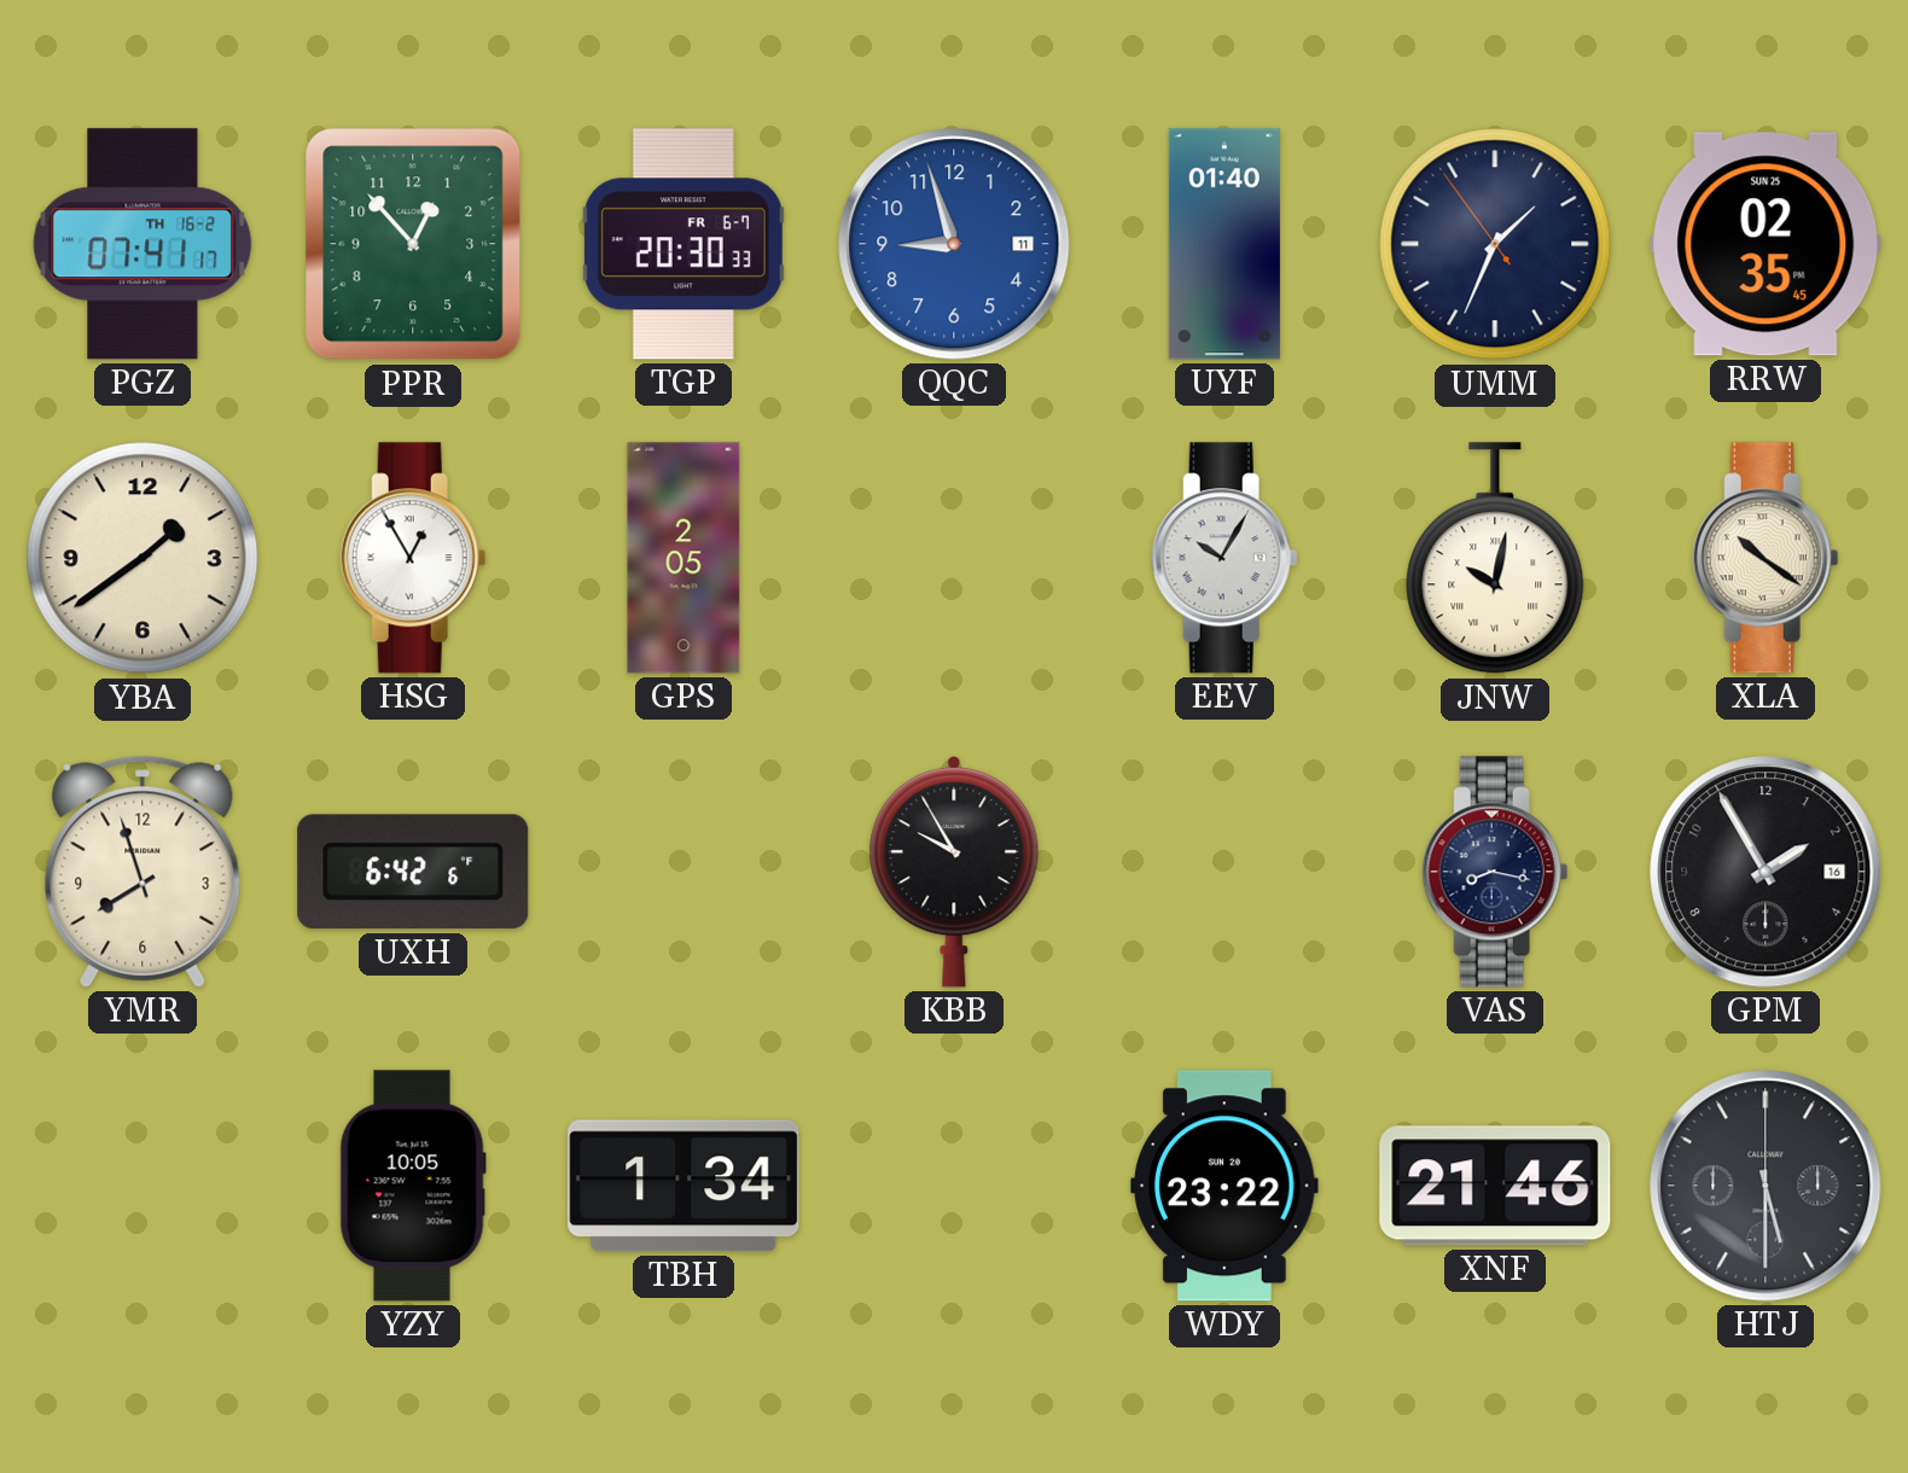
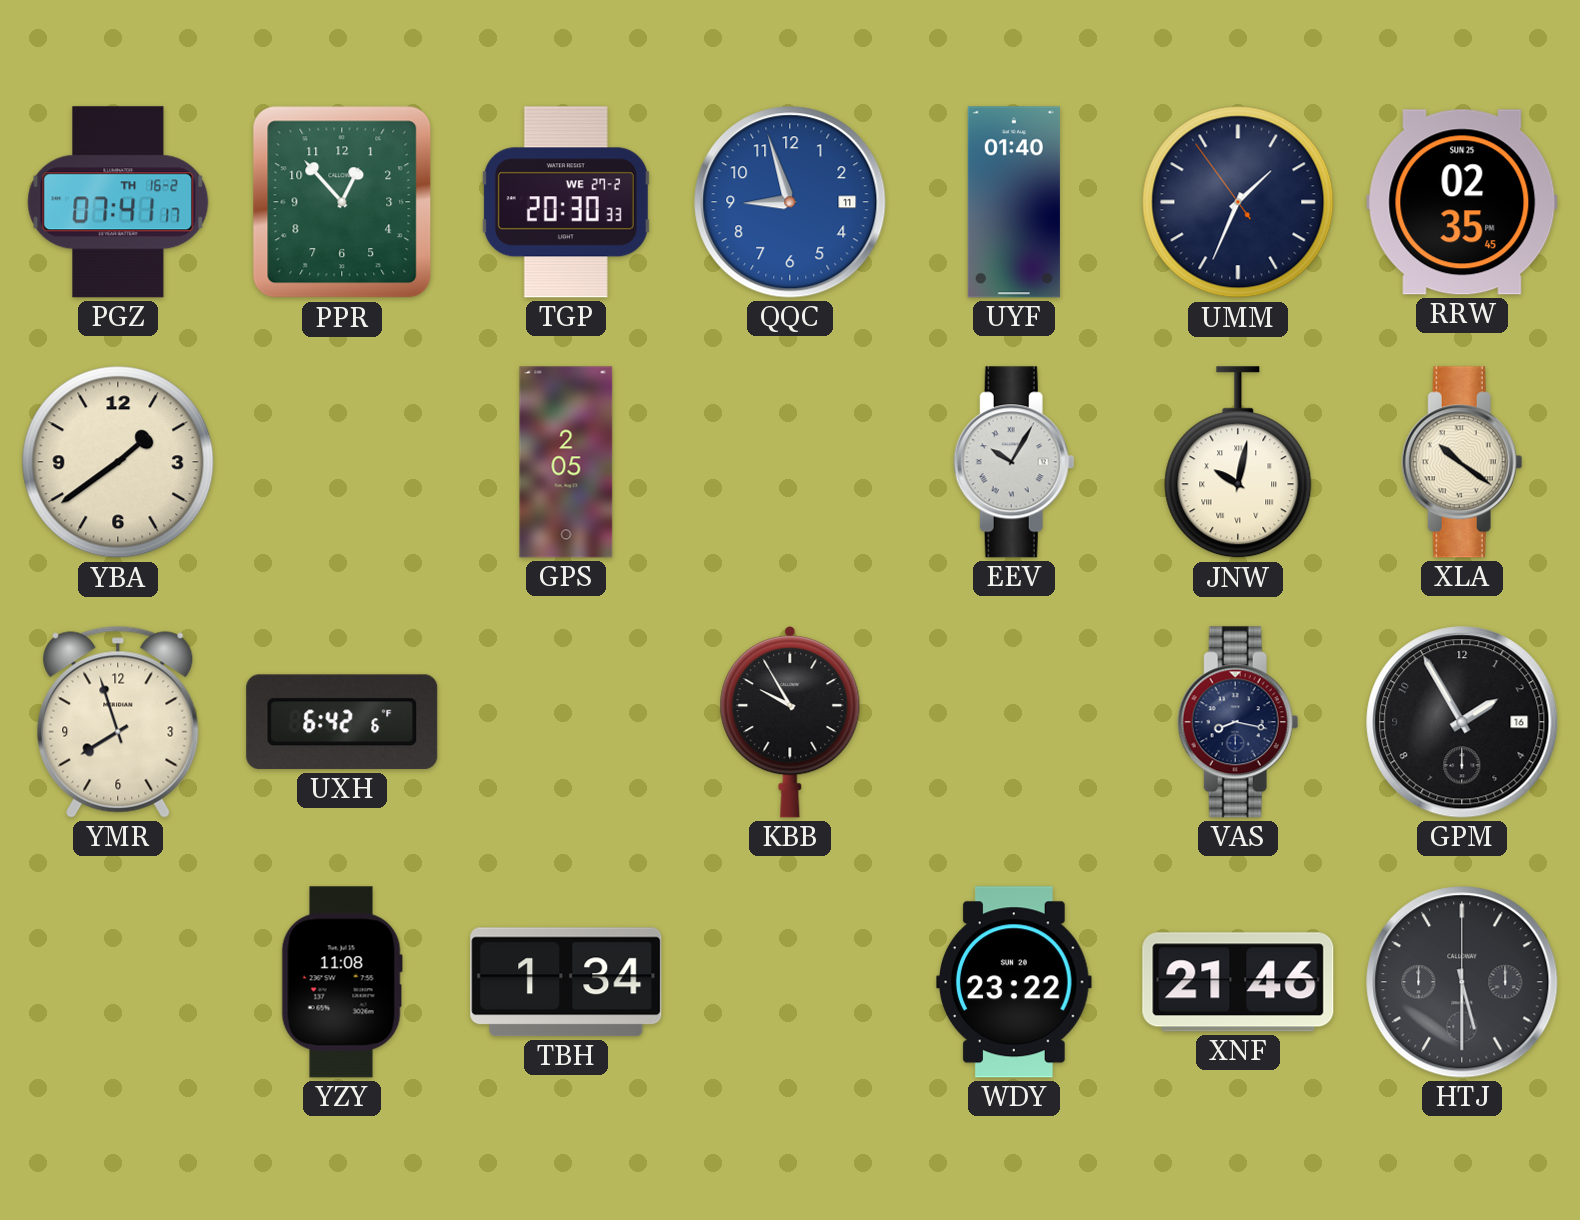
TGP date: FR 6-7 -> WE 27-2
HSG: 12:55 -> none
YZY: 10:05 -> 11:08
